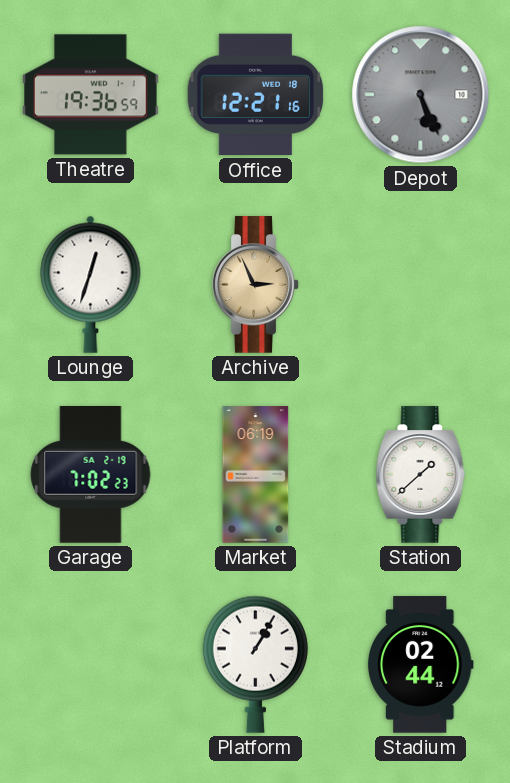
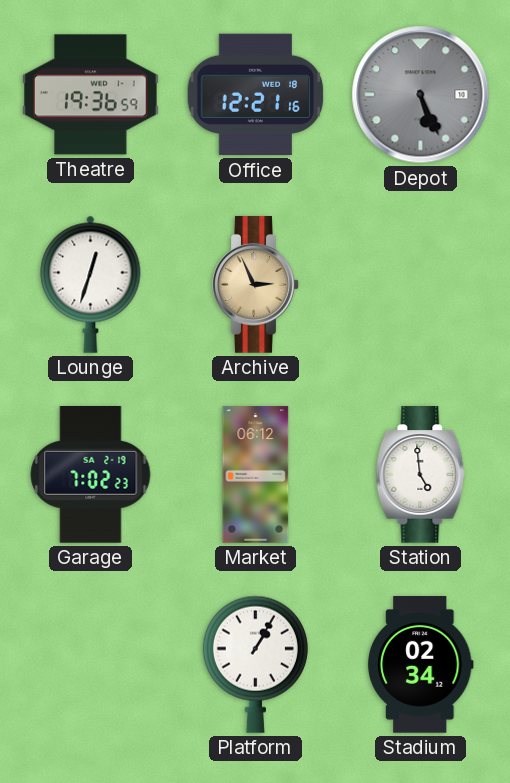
Market: 06:19 -> 06:12
Station: 1:38 -> 4:59
Stadium: 02:44 -> 02:34
